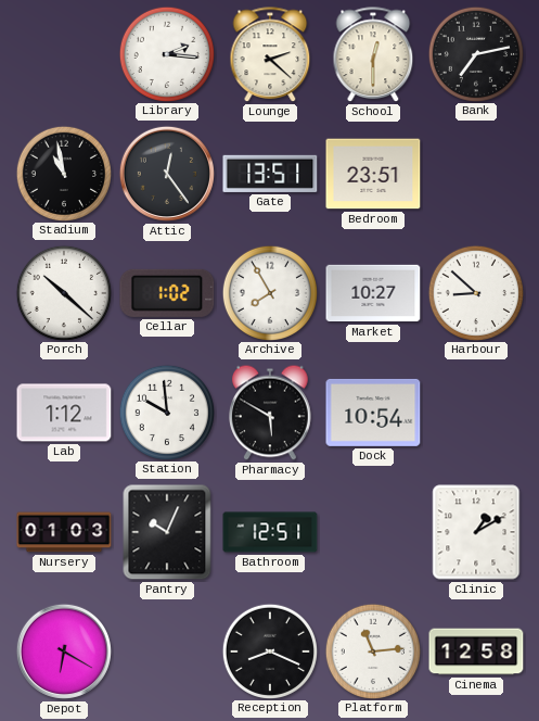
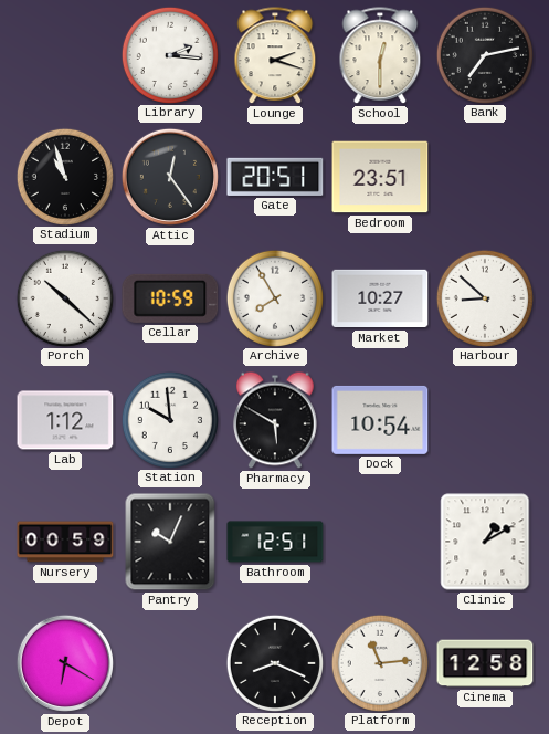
Lounge: 2:22 -> 2:18
Stadium: 10:58 -> 10:57
Gate: 13:51 -> 20:51
Cellar: 1:02 -> 10:59
Nursery: 01:03 -> 00:59
